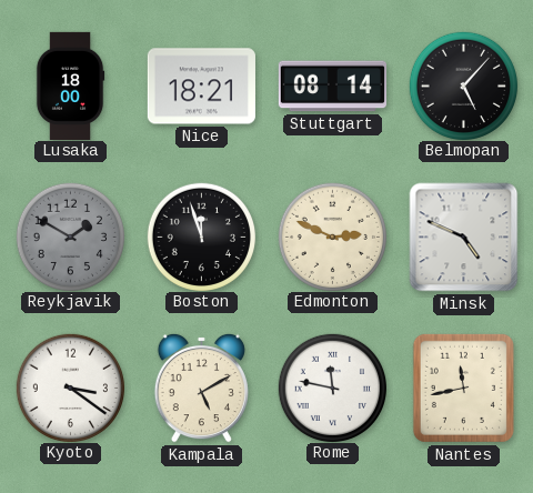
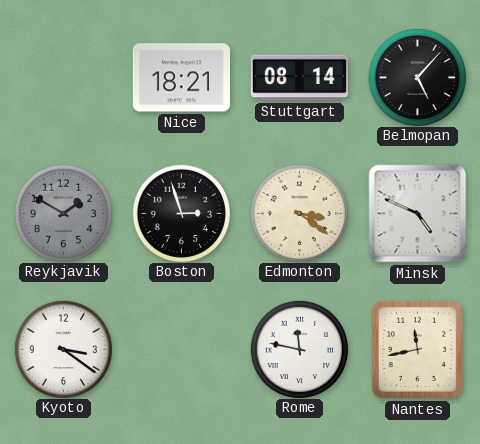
Lusaka: 18:00 -> none
Boston: 11:57 -> 2:57
Edmonton: 2:49 -> 3:21
Kampala: 5:10 -> none
